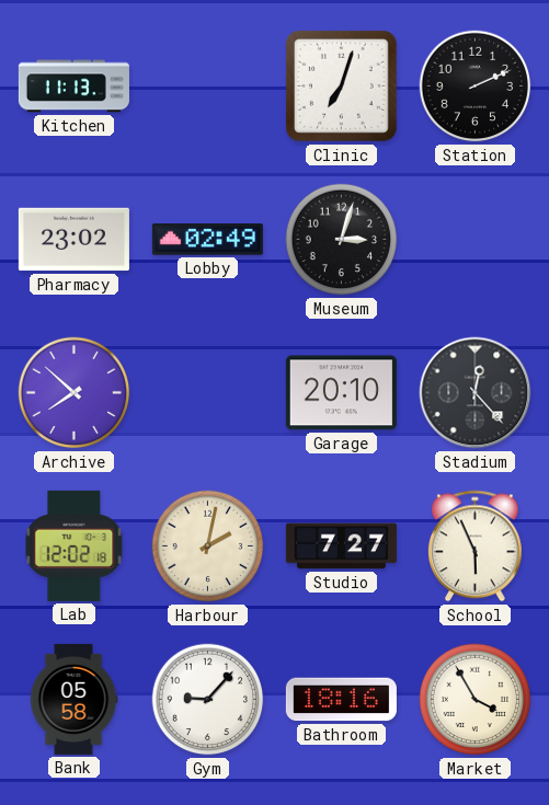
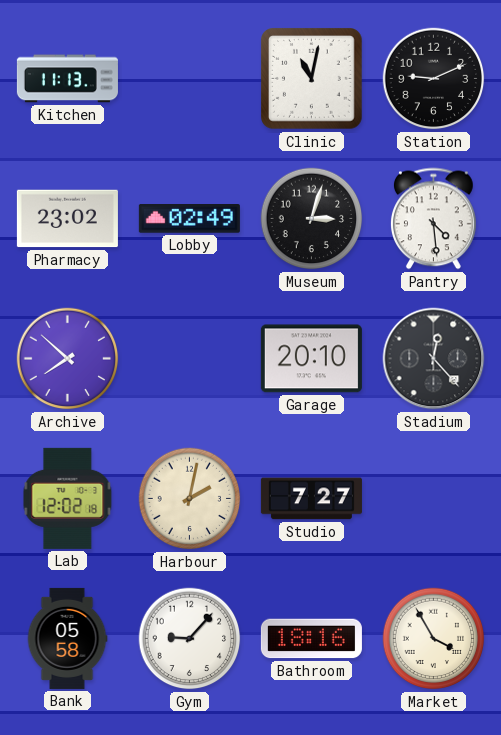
Clinic: 7:03 -> 11:02
Station: 2:11 -> 9:11
Pantry: none -> 4:29
School: 5:56 -> none
